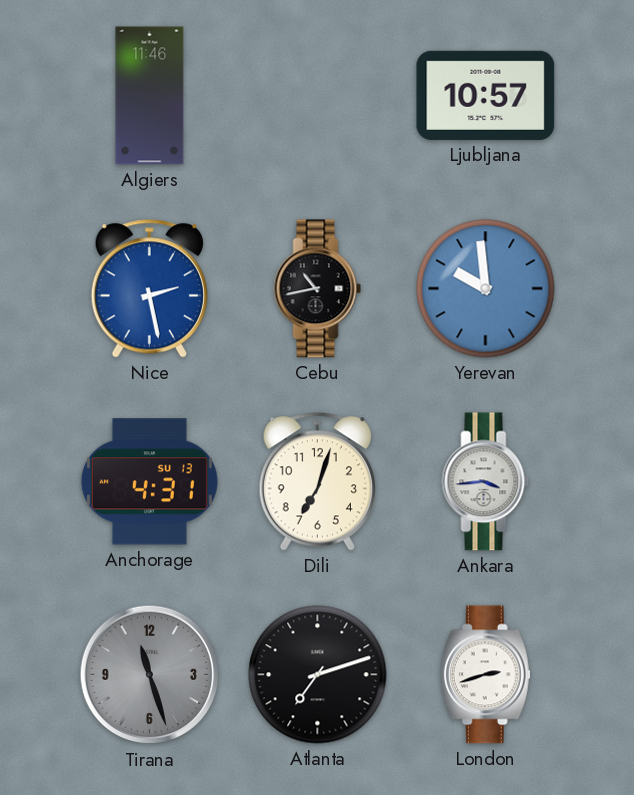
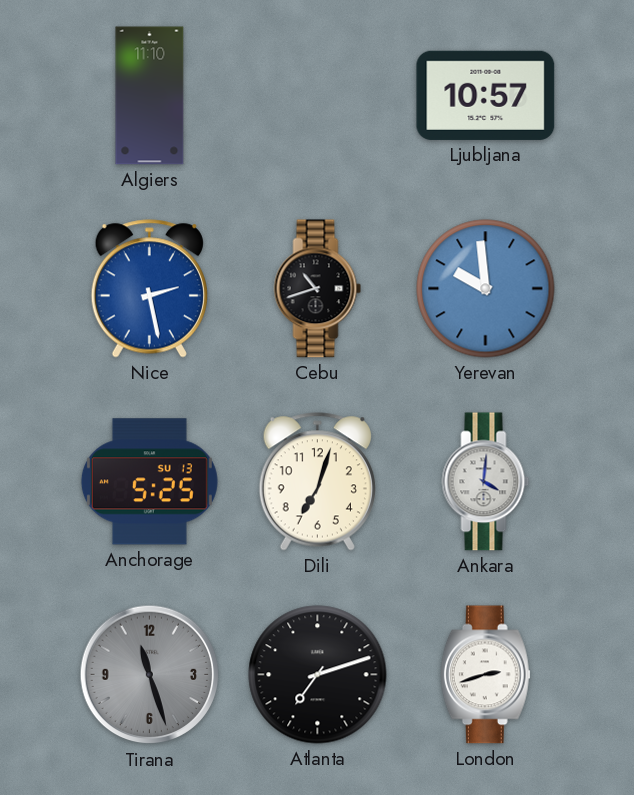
Algiers: 11:46 -> 11:10
Cebu: 10:43 -> 10:42
Anchorage: 4:31 -> 5:25
Ankara: 3:44 -> 4:01
